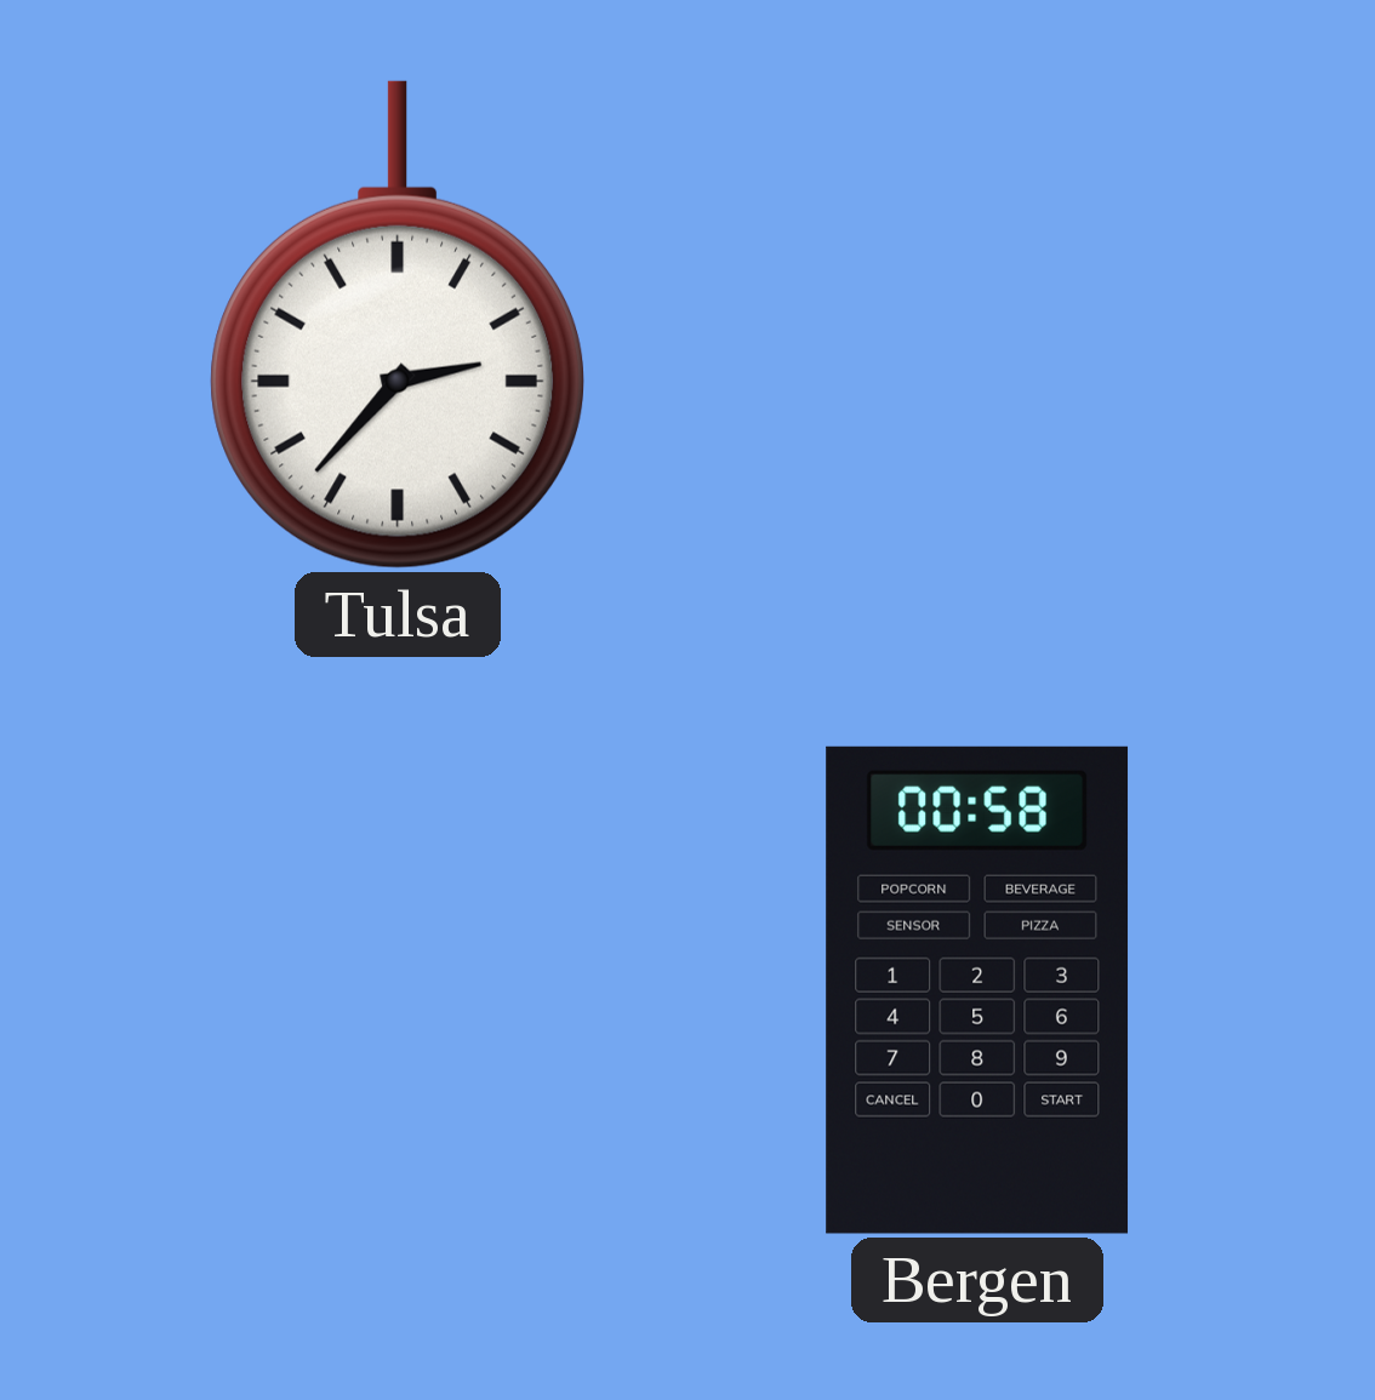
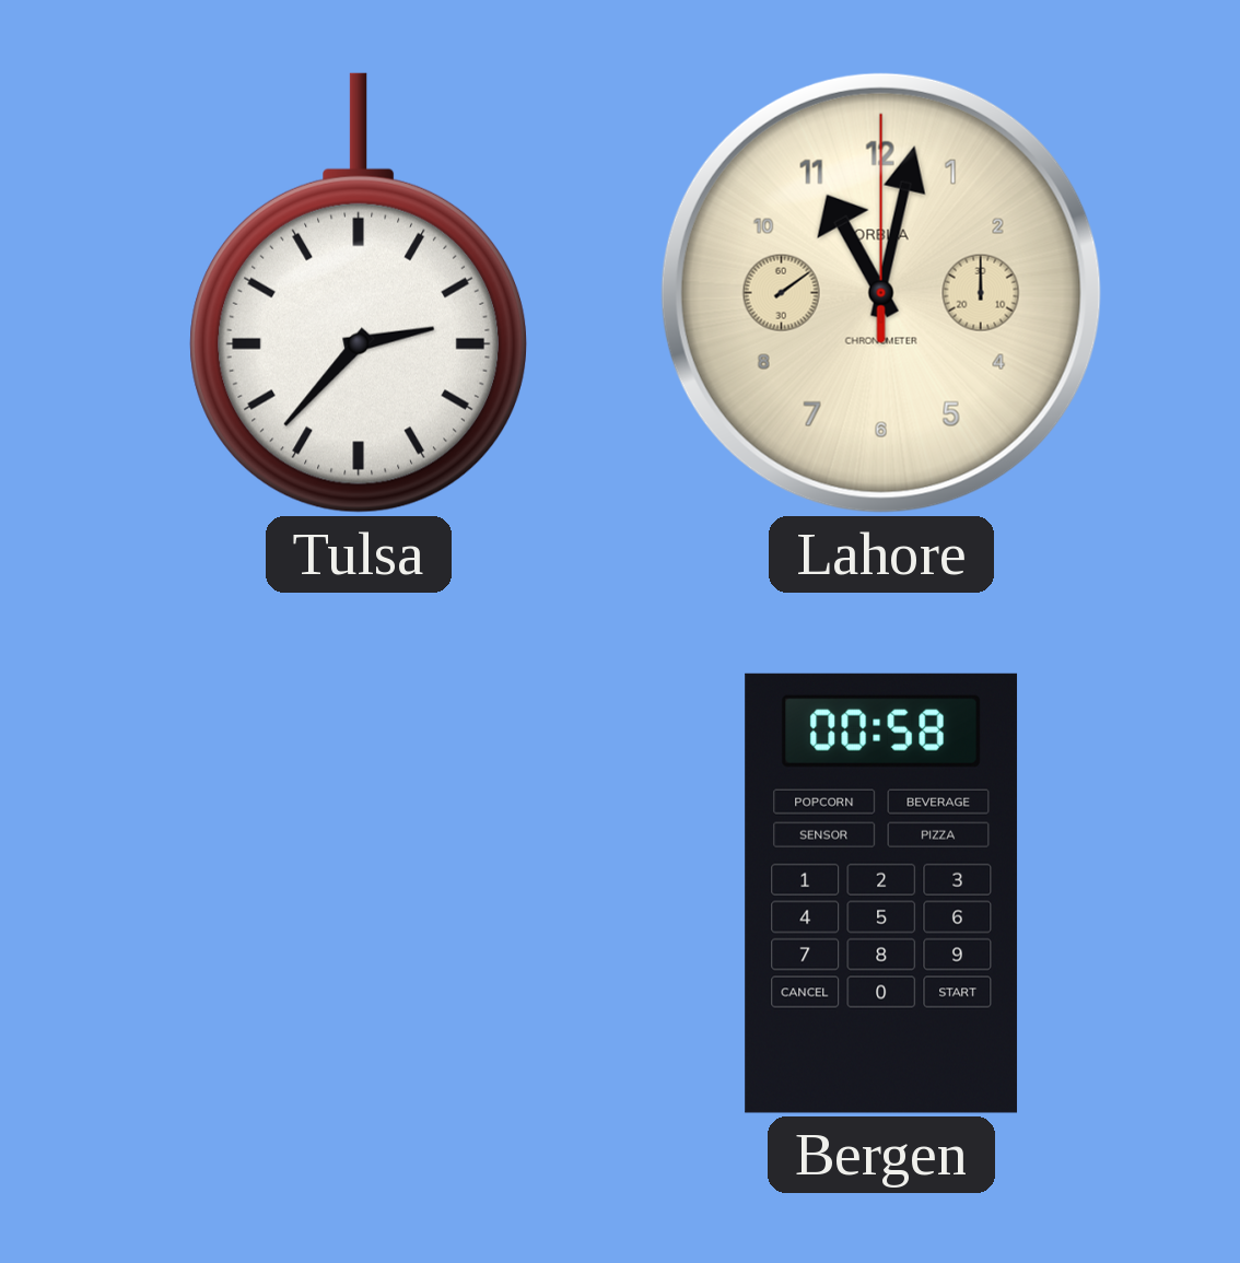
Lahore: none -> 11:02
